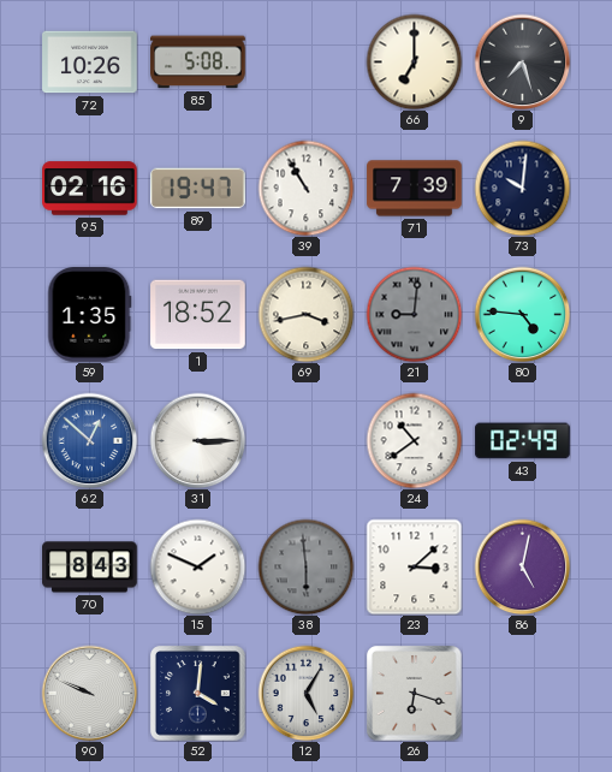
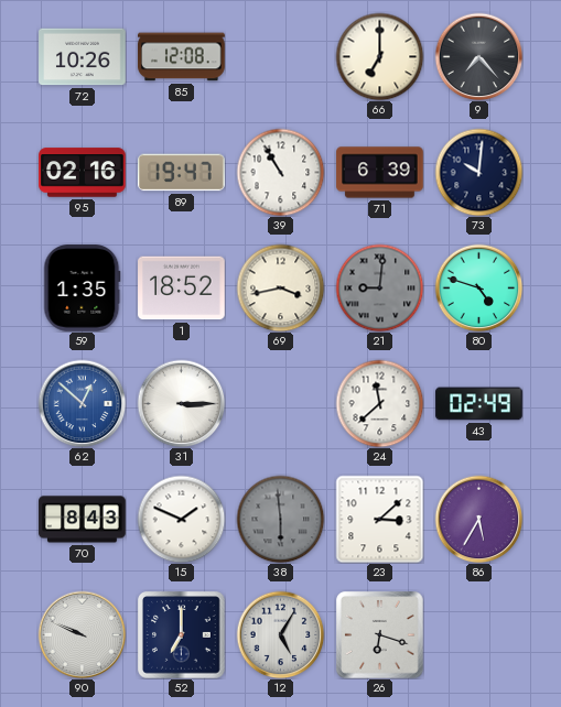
85: 5:08 -> 12:08
9: 7:27 -> 7:23
71: 7:39 -> 6:39
80: 4:46 -> 4:48
24: 10:39 -> 11:38
86: 5:02 -> 5:35
52: 4:01 -> 7:00
